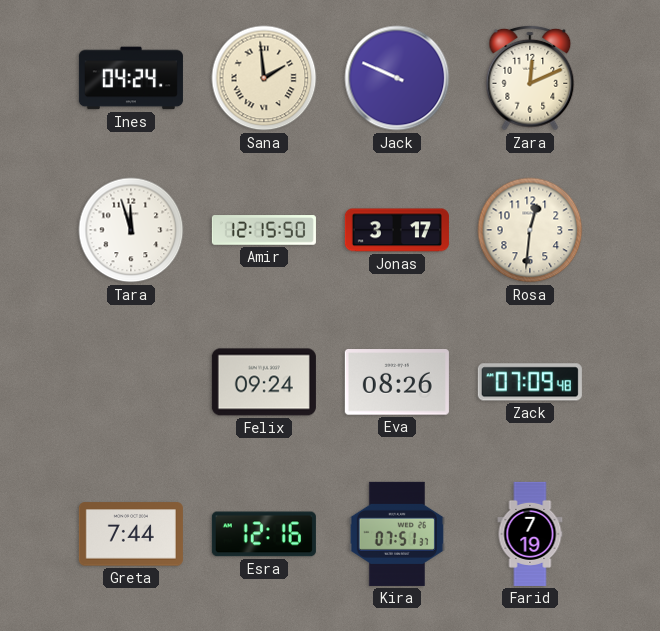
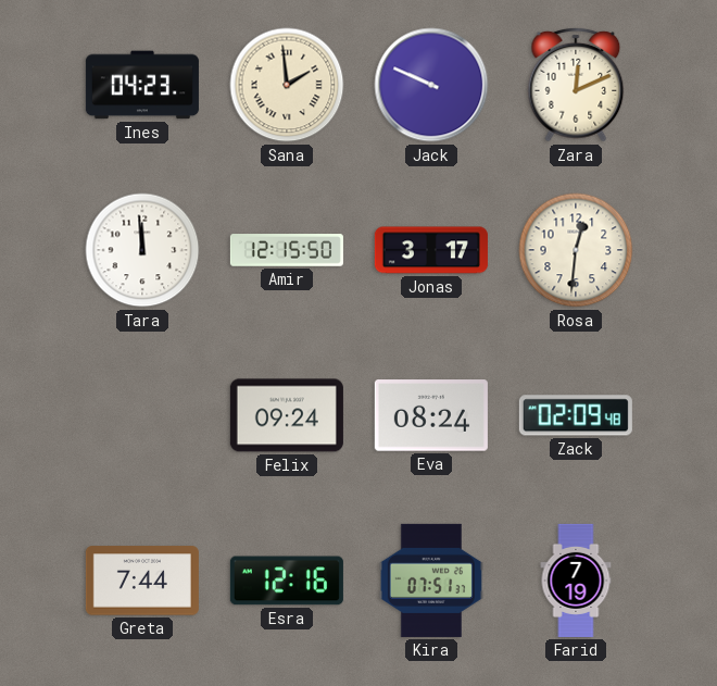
Ines: 04:24 -> 04:23
Tara: 11:57 -> 11:59
Eva: 08:26 -> 08:24
Zack: 07:09 -> 02:09
